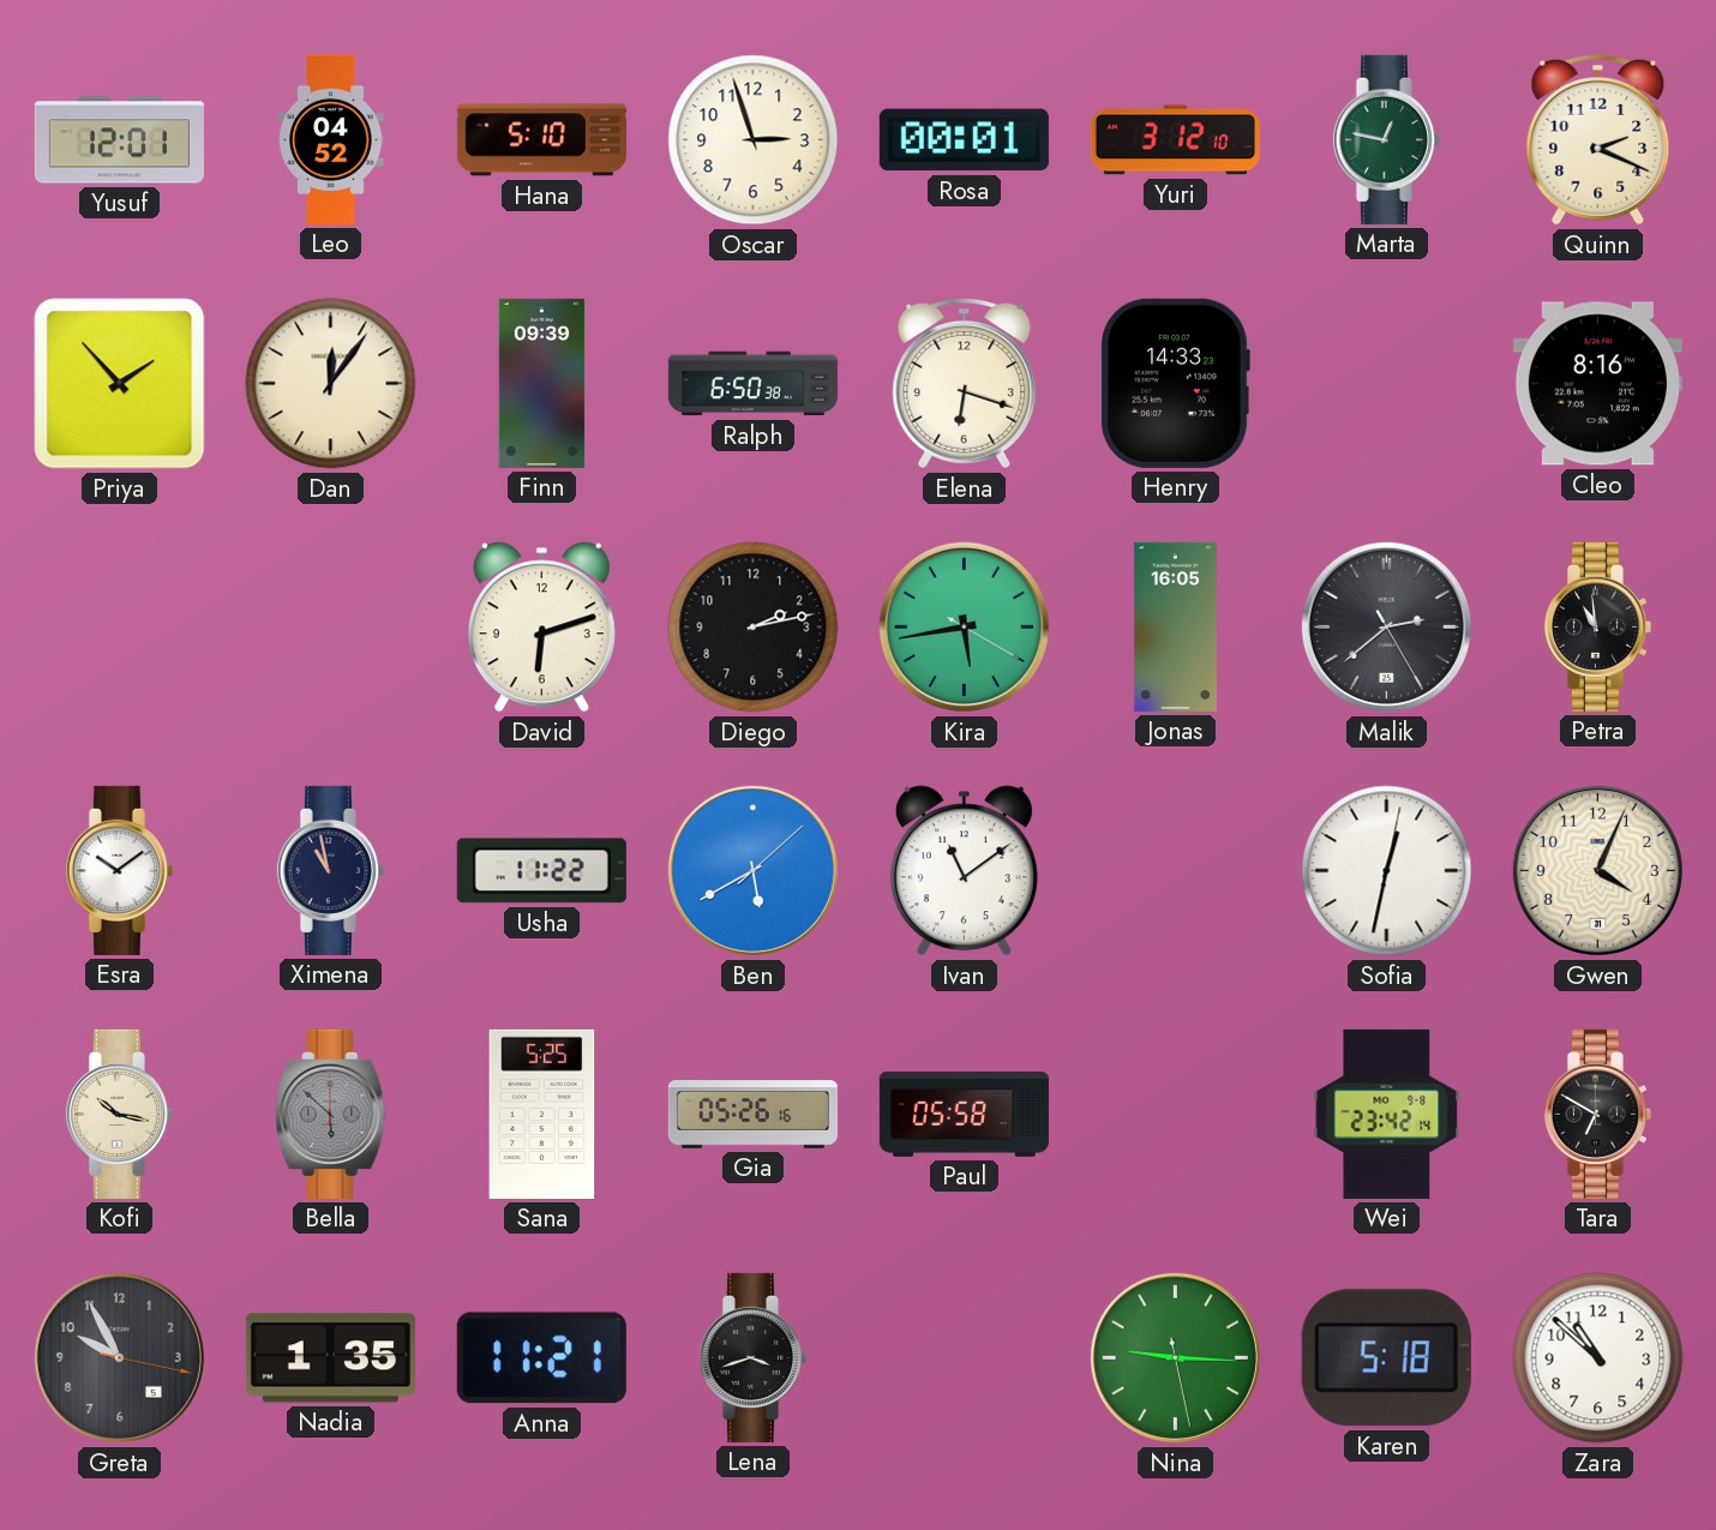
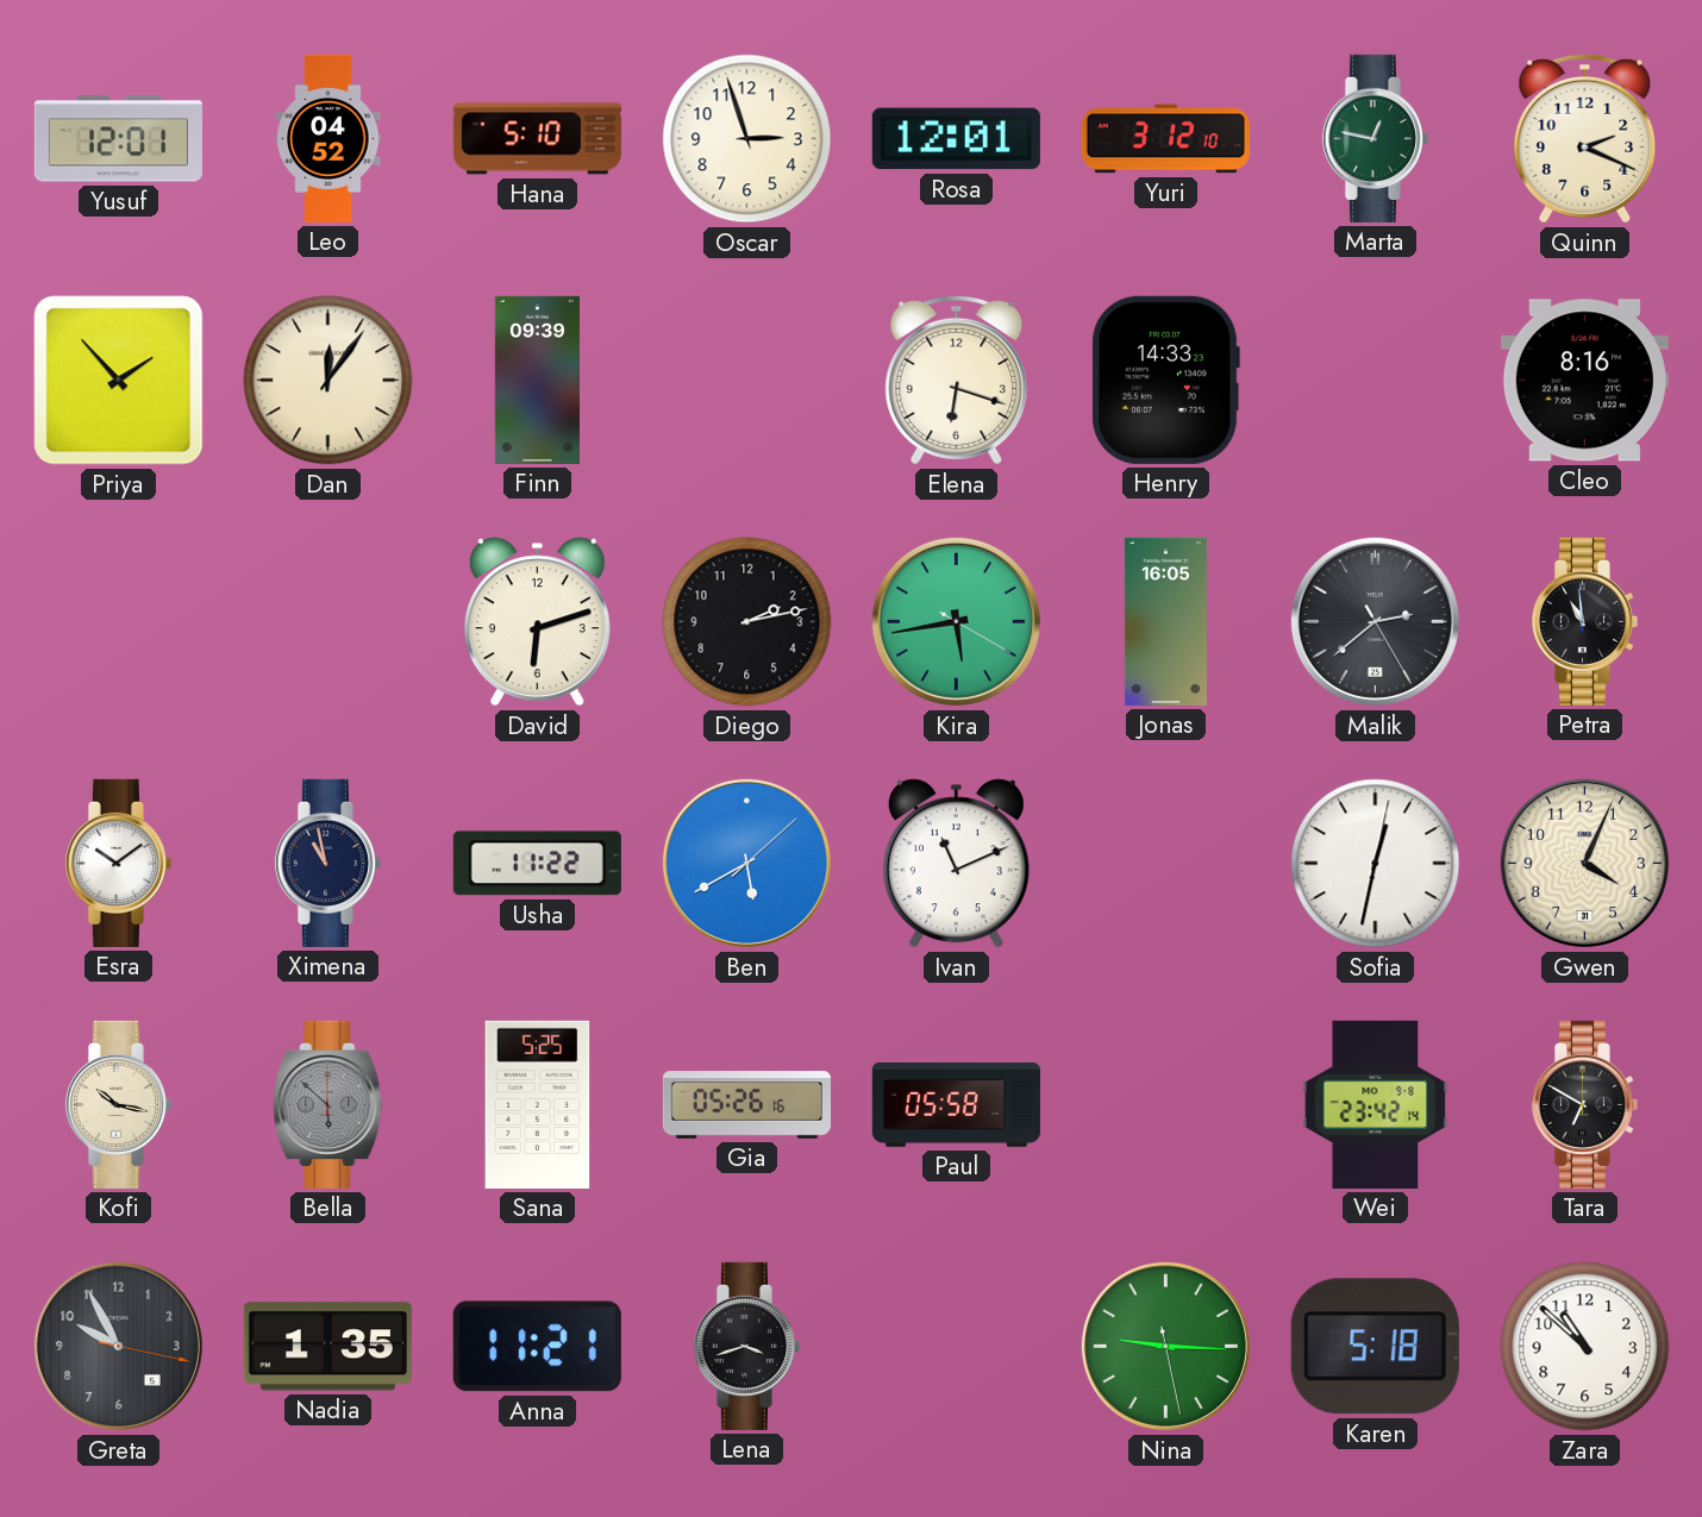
Rosa: 00:01 -> 12:01
Ralph: 6:50 -> none
Ivan: 11:09 -> 11:11
